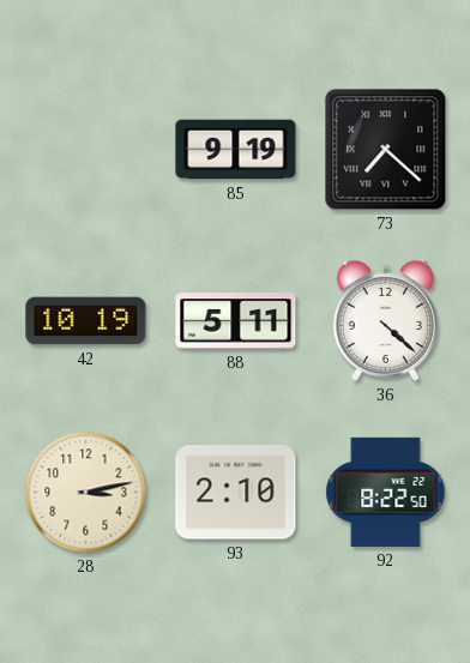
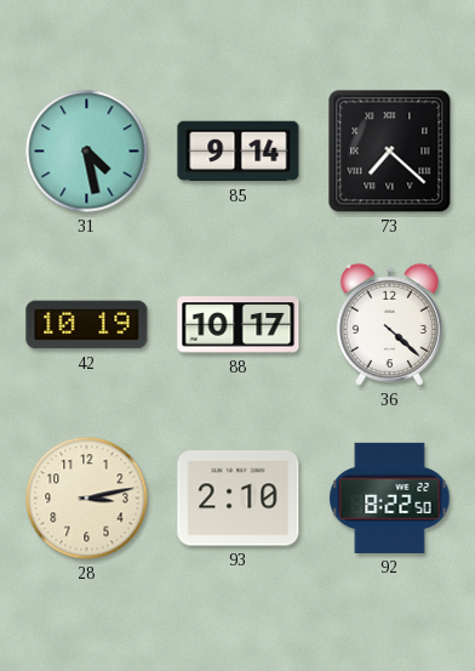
31: none -> 4:28
85: 9:19 -> 9:14
88: 5:11 -> 10:17
